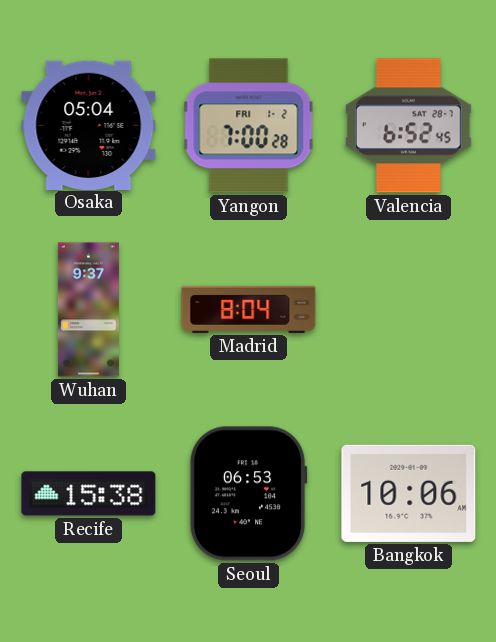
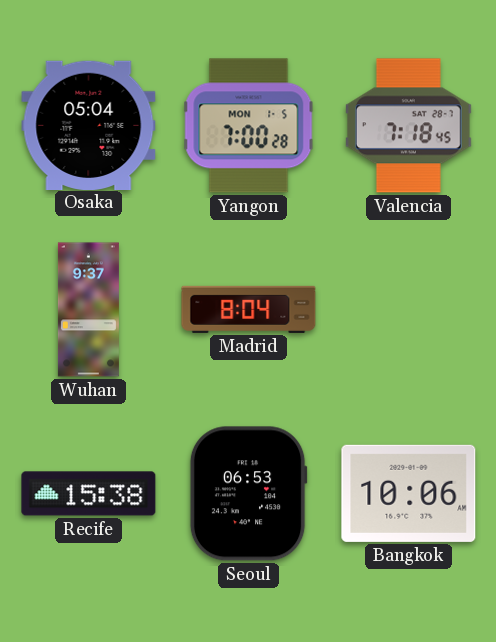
Yangon date: FRI 1-2 -> MON 1-5
Valencia: 6:52 -> 7:18
